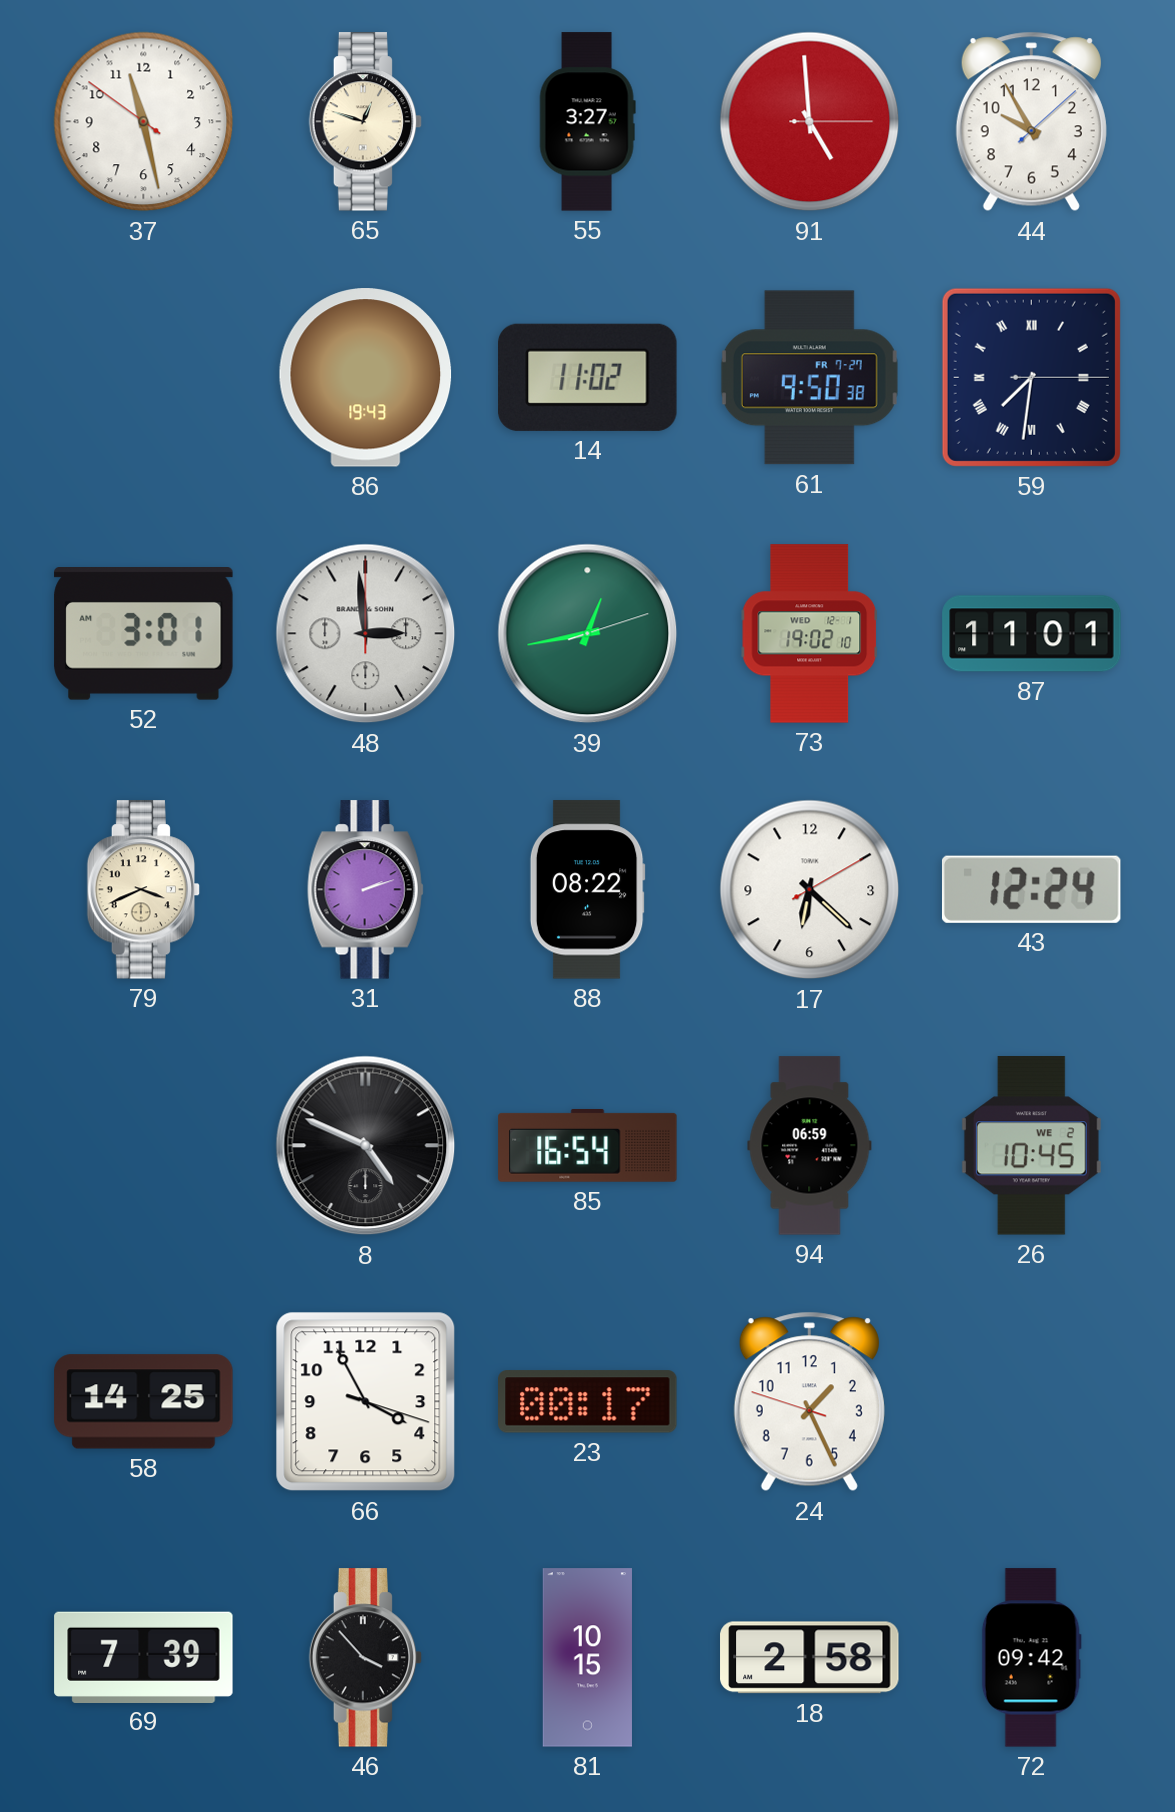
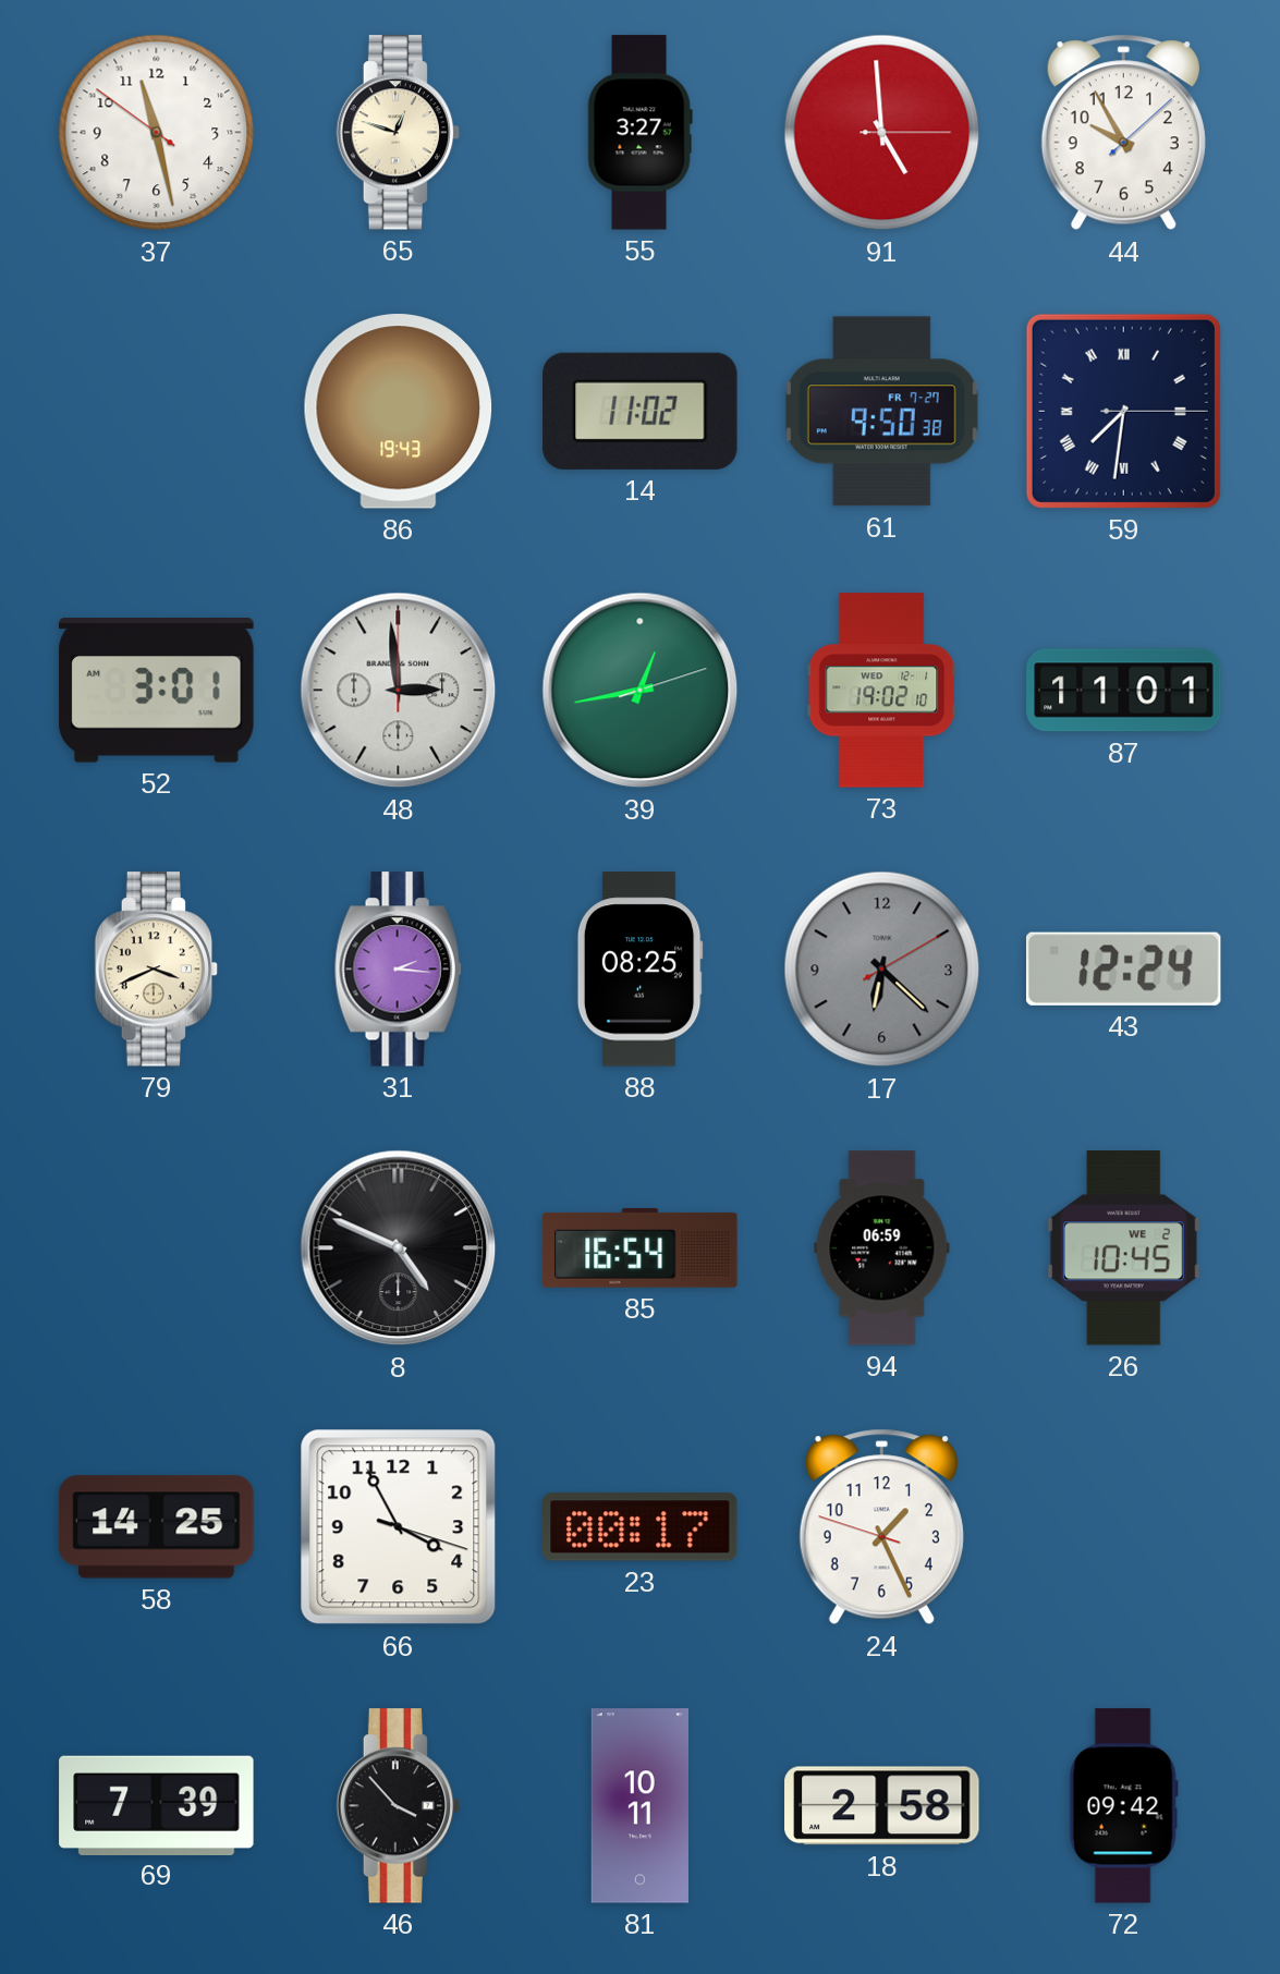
31: 2:12 -> 2:16
88: 08:22 -> 08:25
17 dial: white -> grey
81: 10:15 -> 10:11
